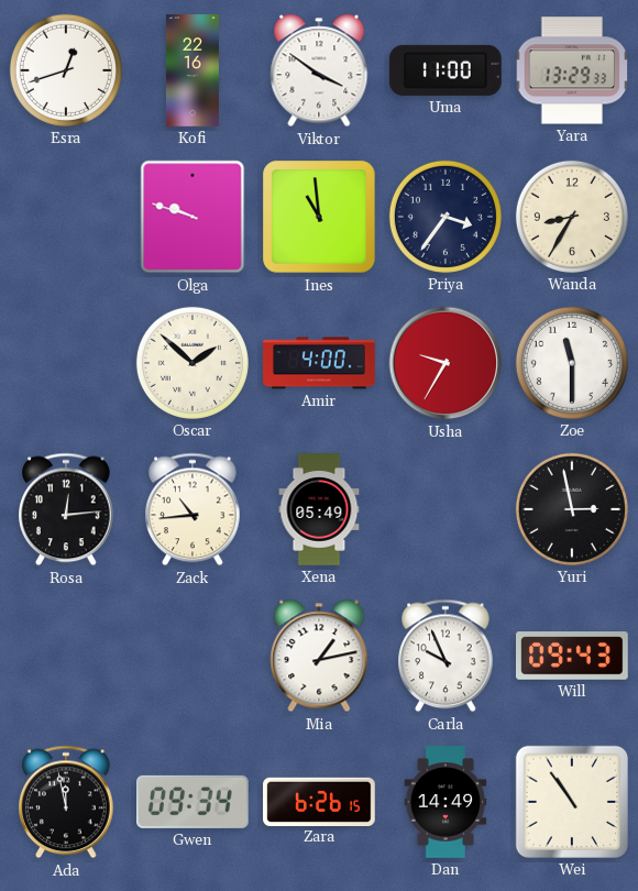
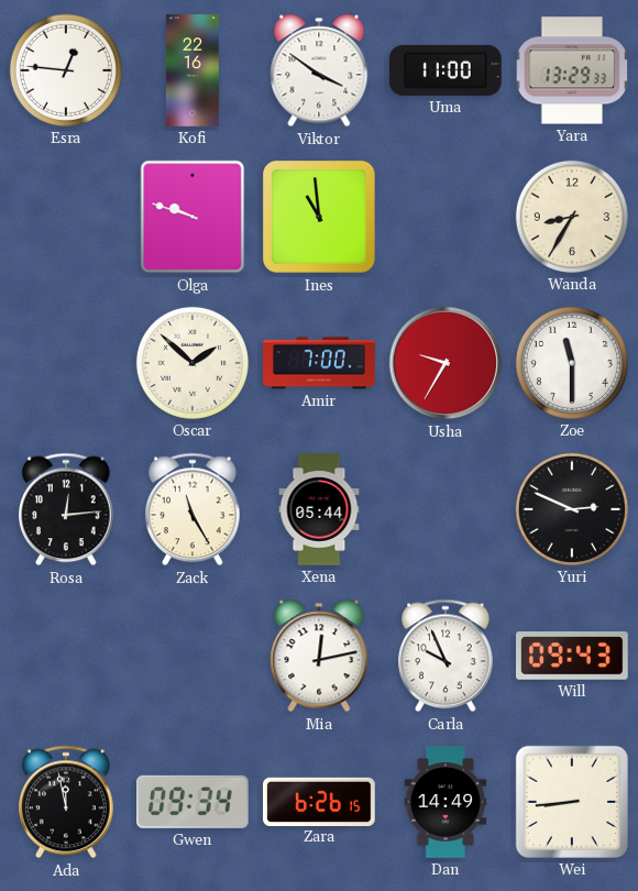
Esra: 12:42 -> 12:46
Priya: 3:36 -> none
Amir: 4:00 -> 7:00
Zack: 10:44 -> 11:25
Xena: 05:49 -> 05:44
Yuri: 2:58 -> 2:49
Mia: 1:13 -> 12:13
Wei: 10:54 -> 8:44
